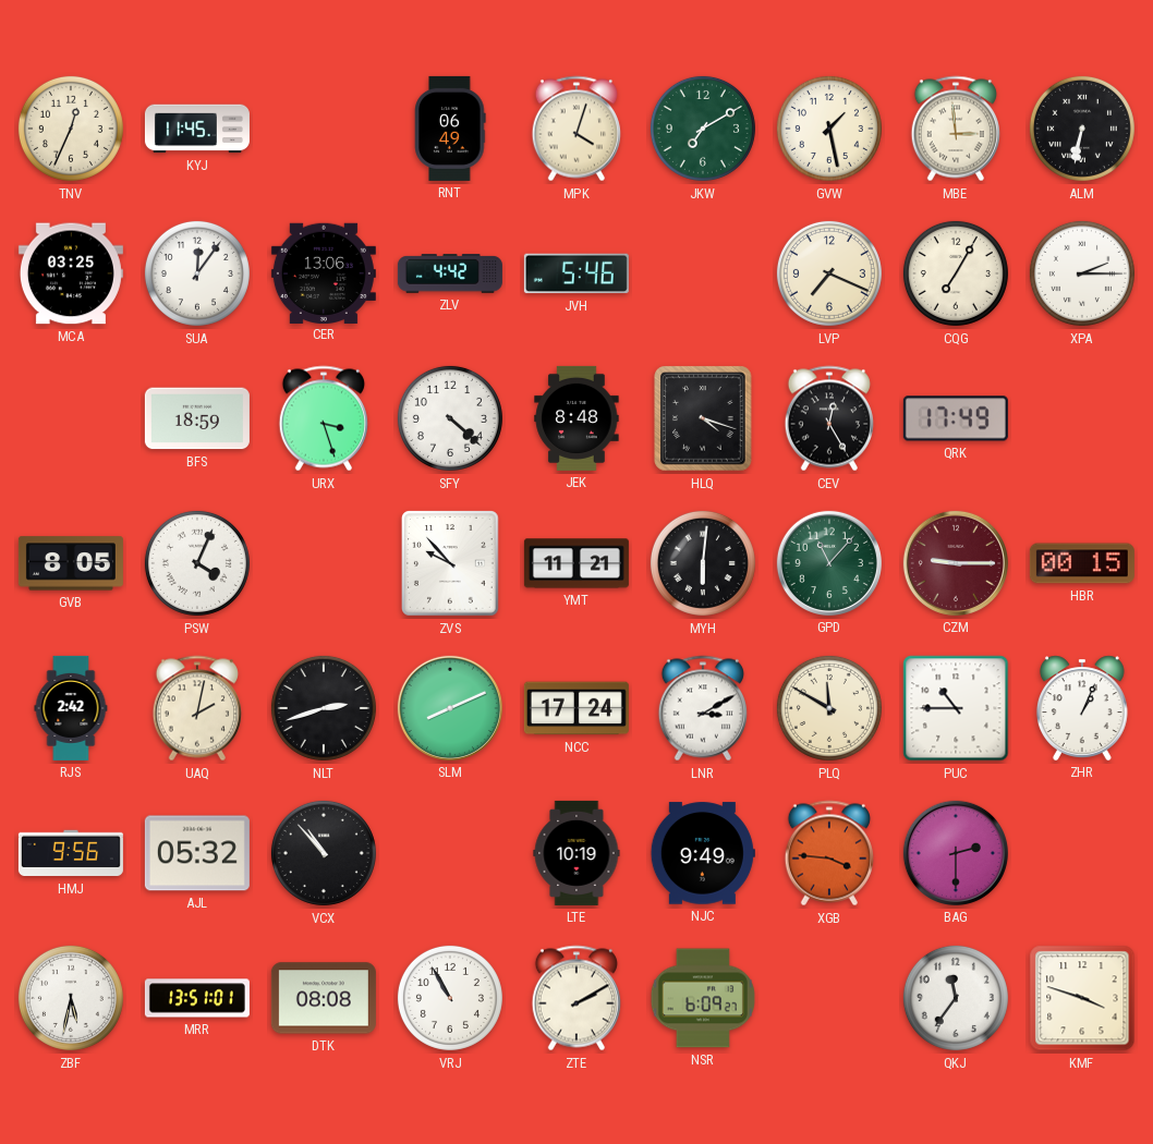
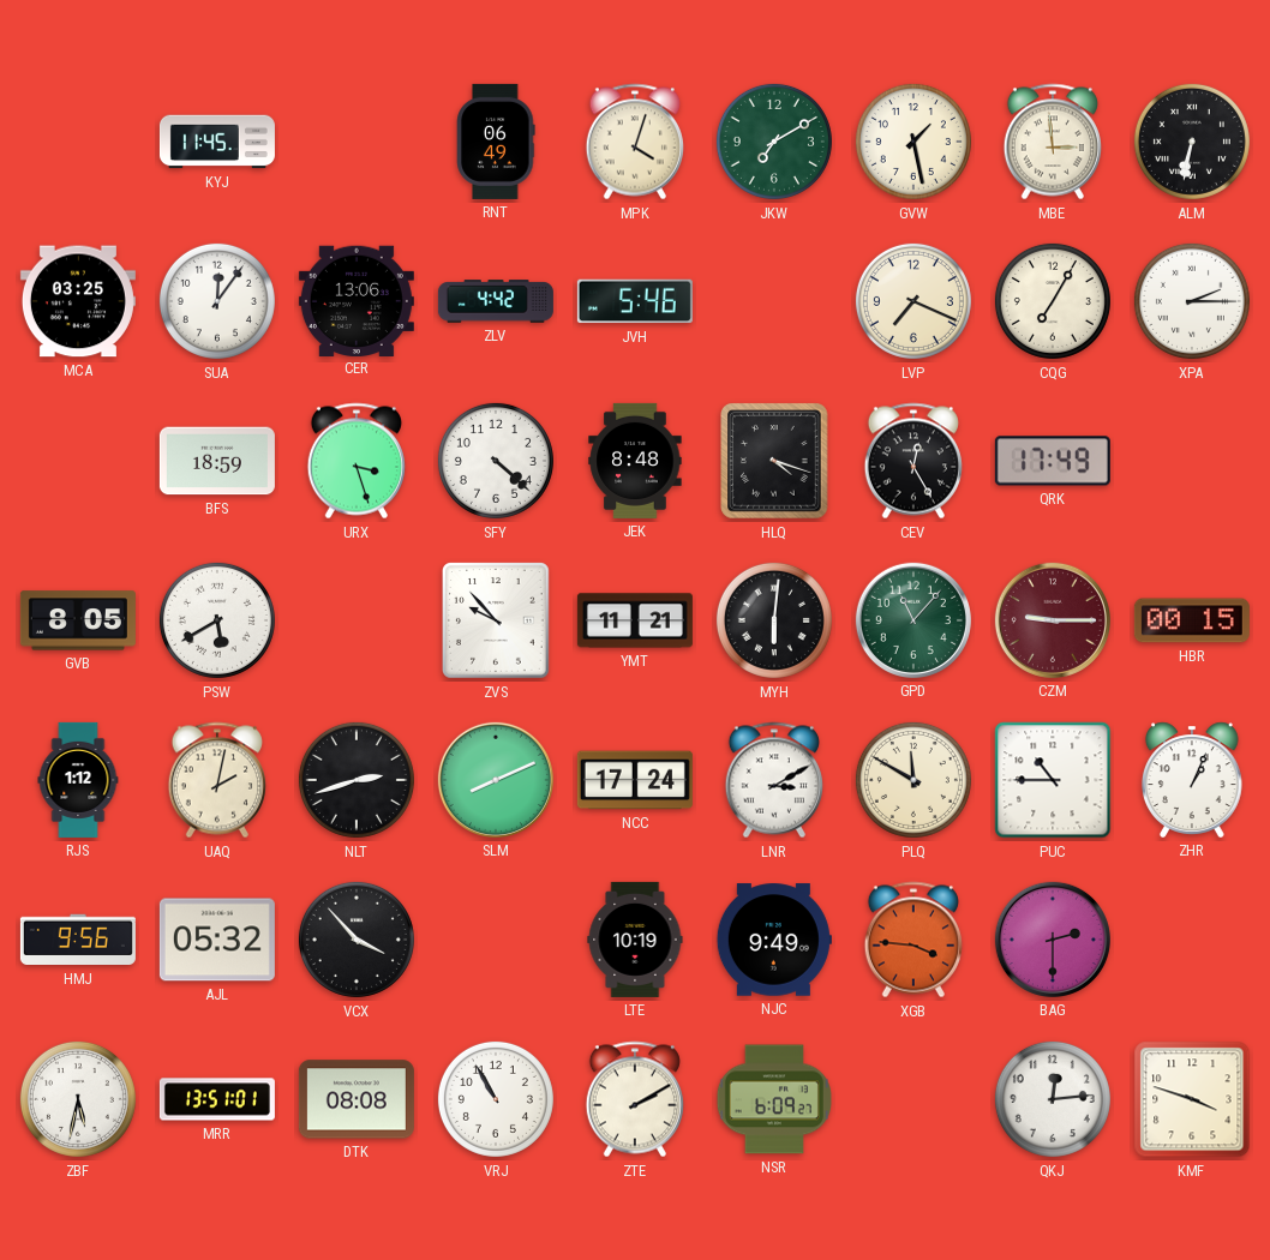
TNV: 12:34 -> none
PSW: 4:04 -> 5:40
RJS: 2:42 -> 1:12
VCX: 10:53 -> 3:53
QKJ: 11:36 -> 12:14
